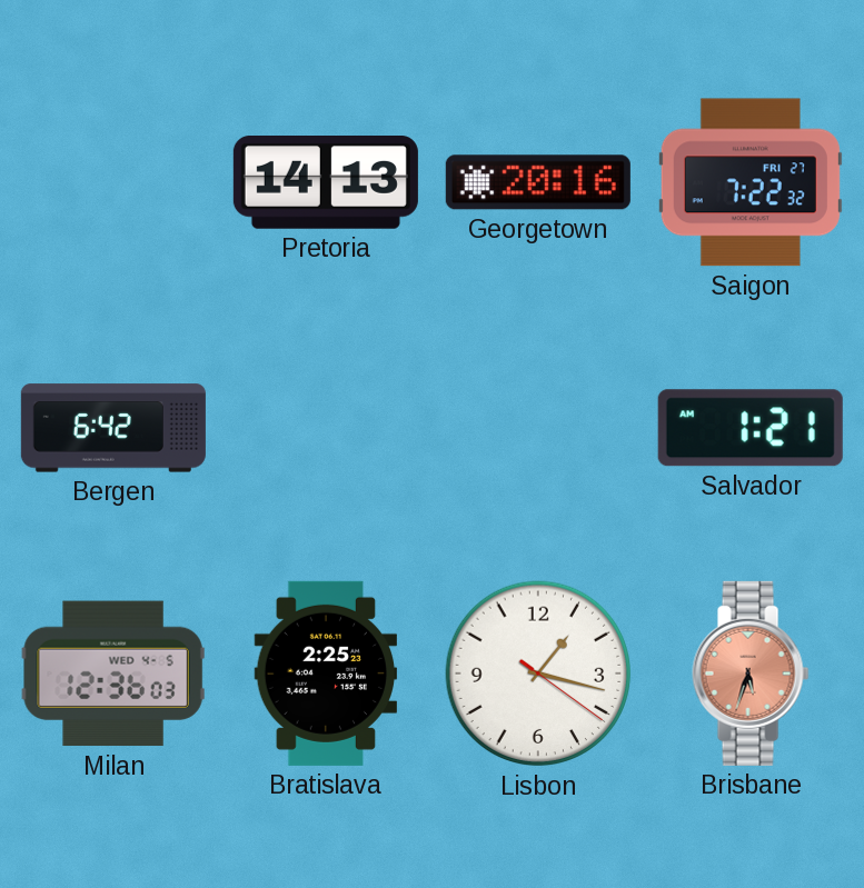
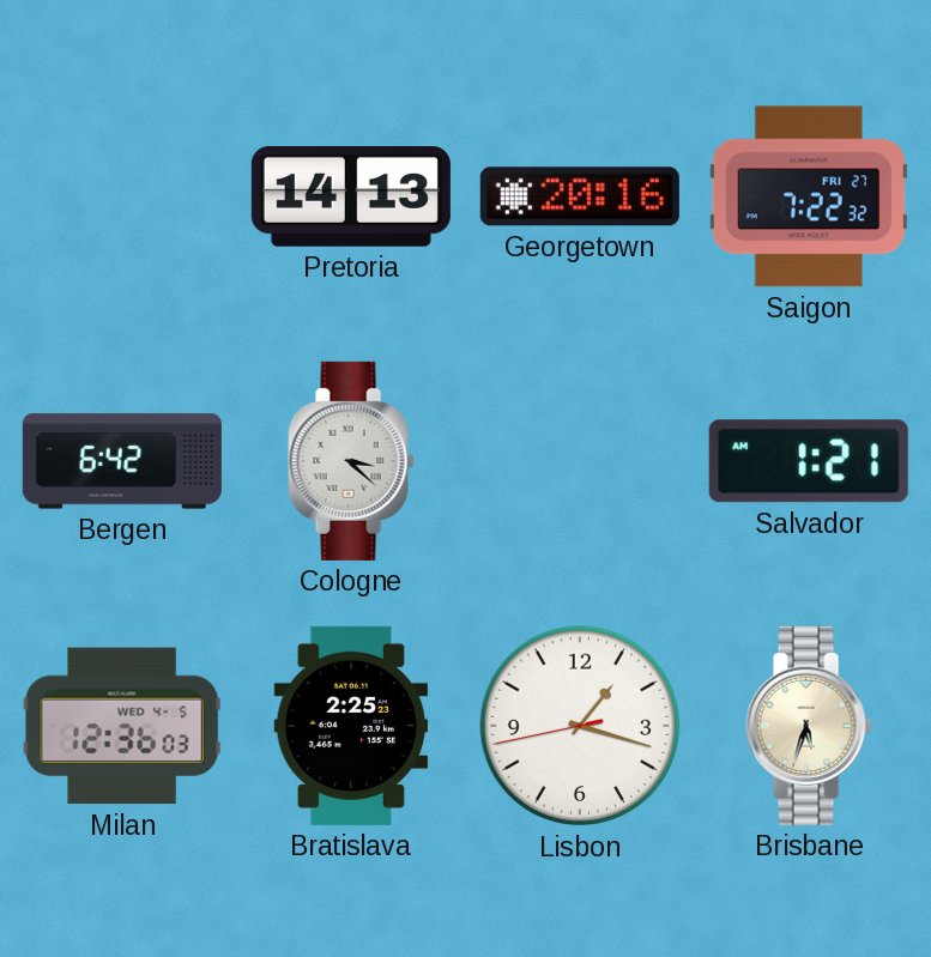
Cologne: none -> 3:22
Lisbon: 1:17:21 -> 1:17:43
Brisbane dial: salmon -> cream
